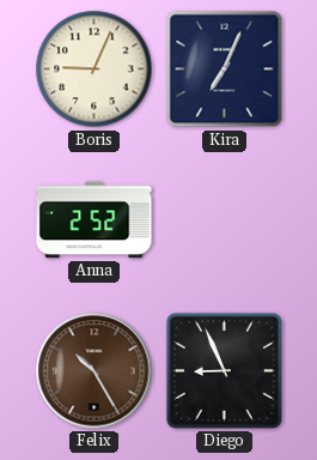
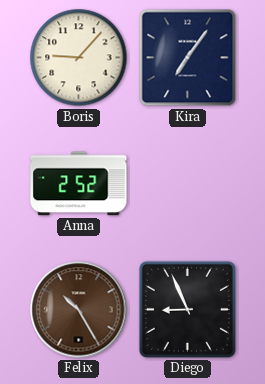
Boris: 9:04 -> 9:07
Kira: 7:04 -> 7:06
